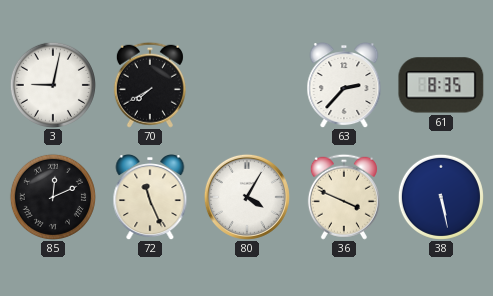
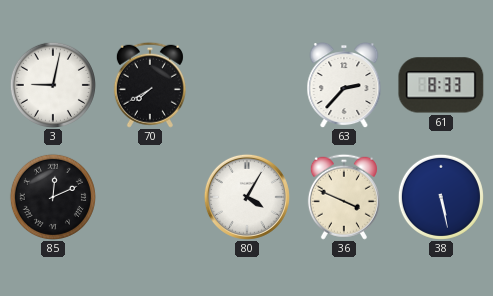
61: 8:35 -> 8:33
72: 11:26 -> none
